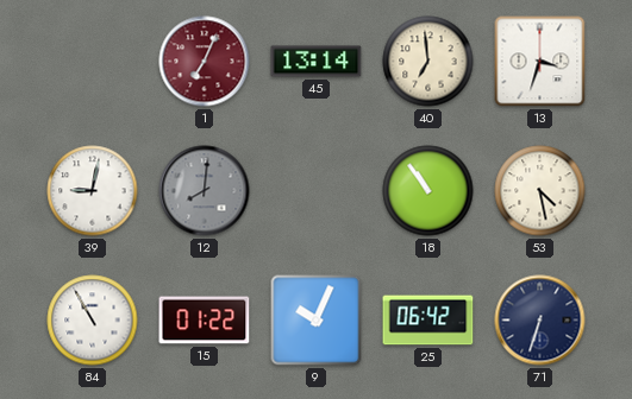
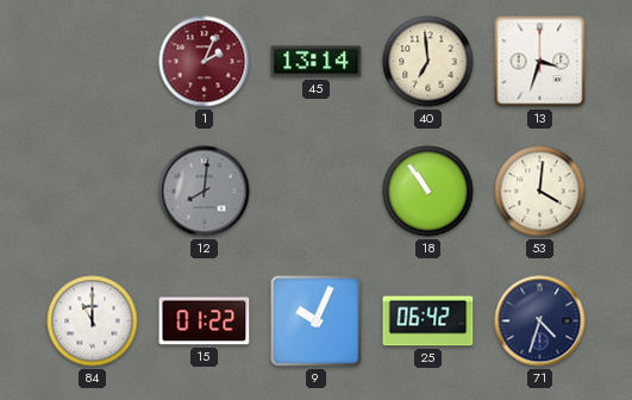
1: 7:04 -> 2:04
39: 9:02 -> none
53: 4:28 -> 4:01
84: 10:55 -> 11:00
71: 6:33 -> 4:33
